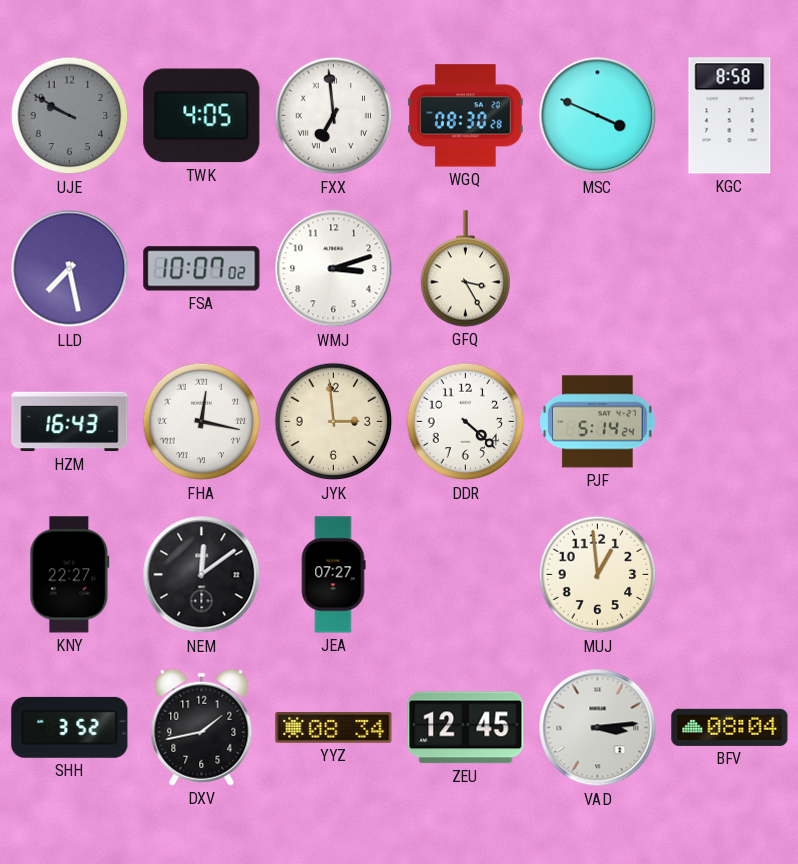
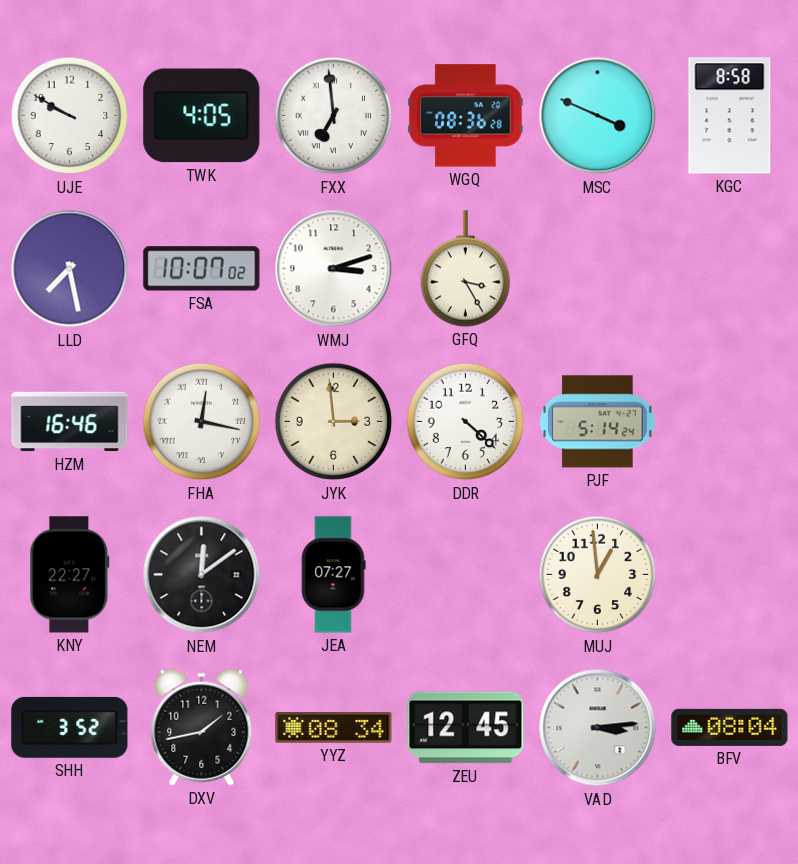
UJE dial: grey -> white
WGQ: 08:30 -> 08:36
HZM: 16:43 -> 16:46
